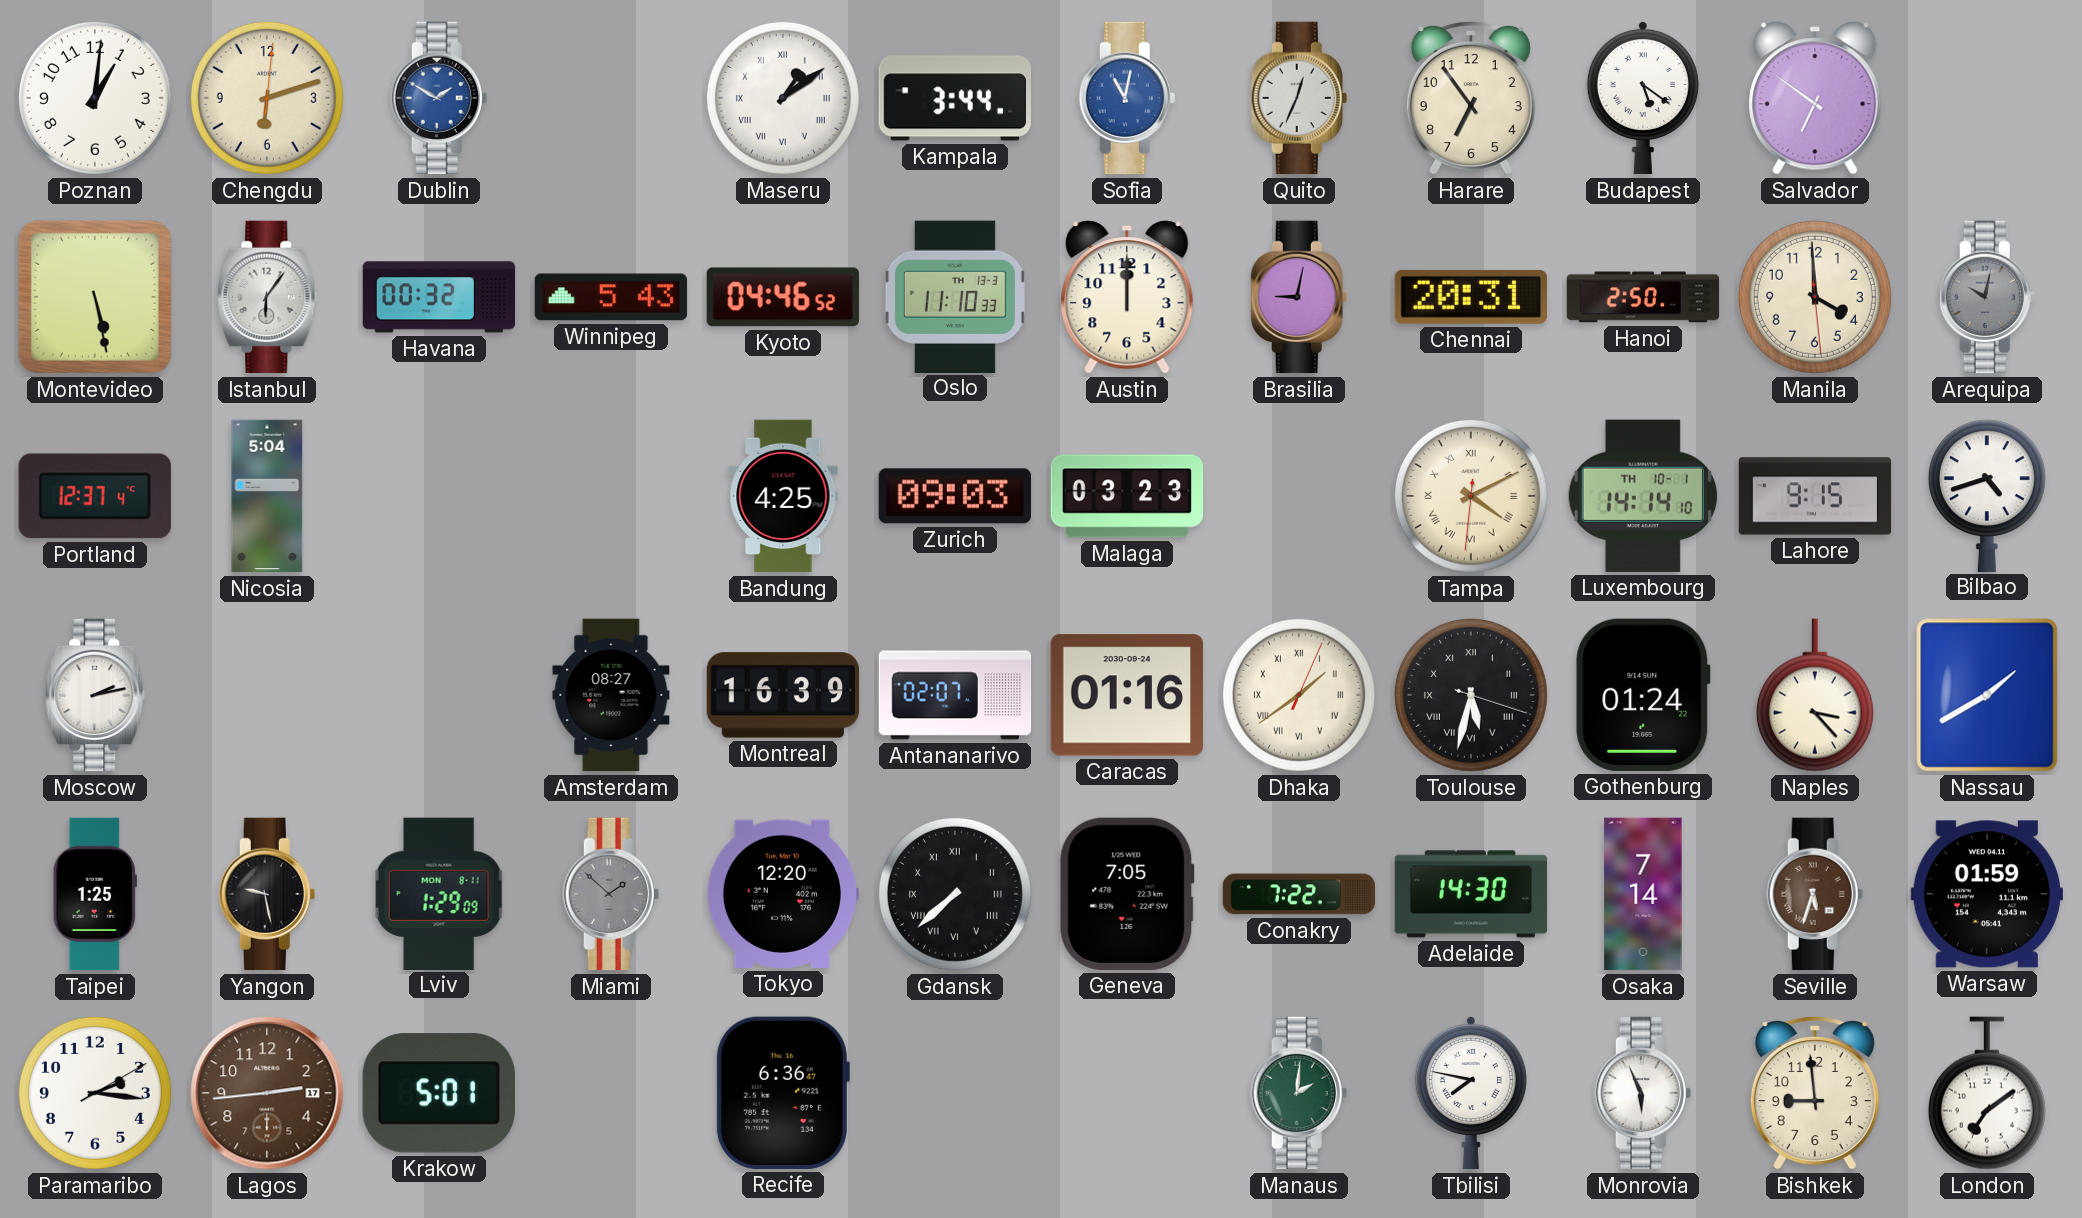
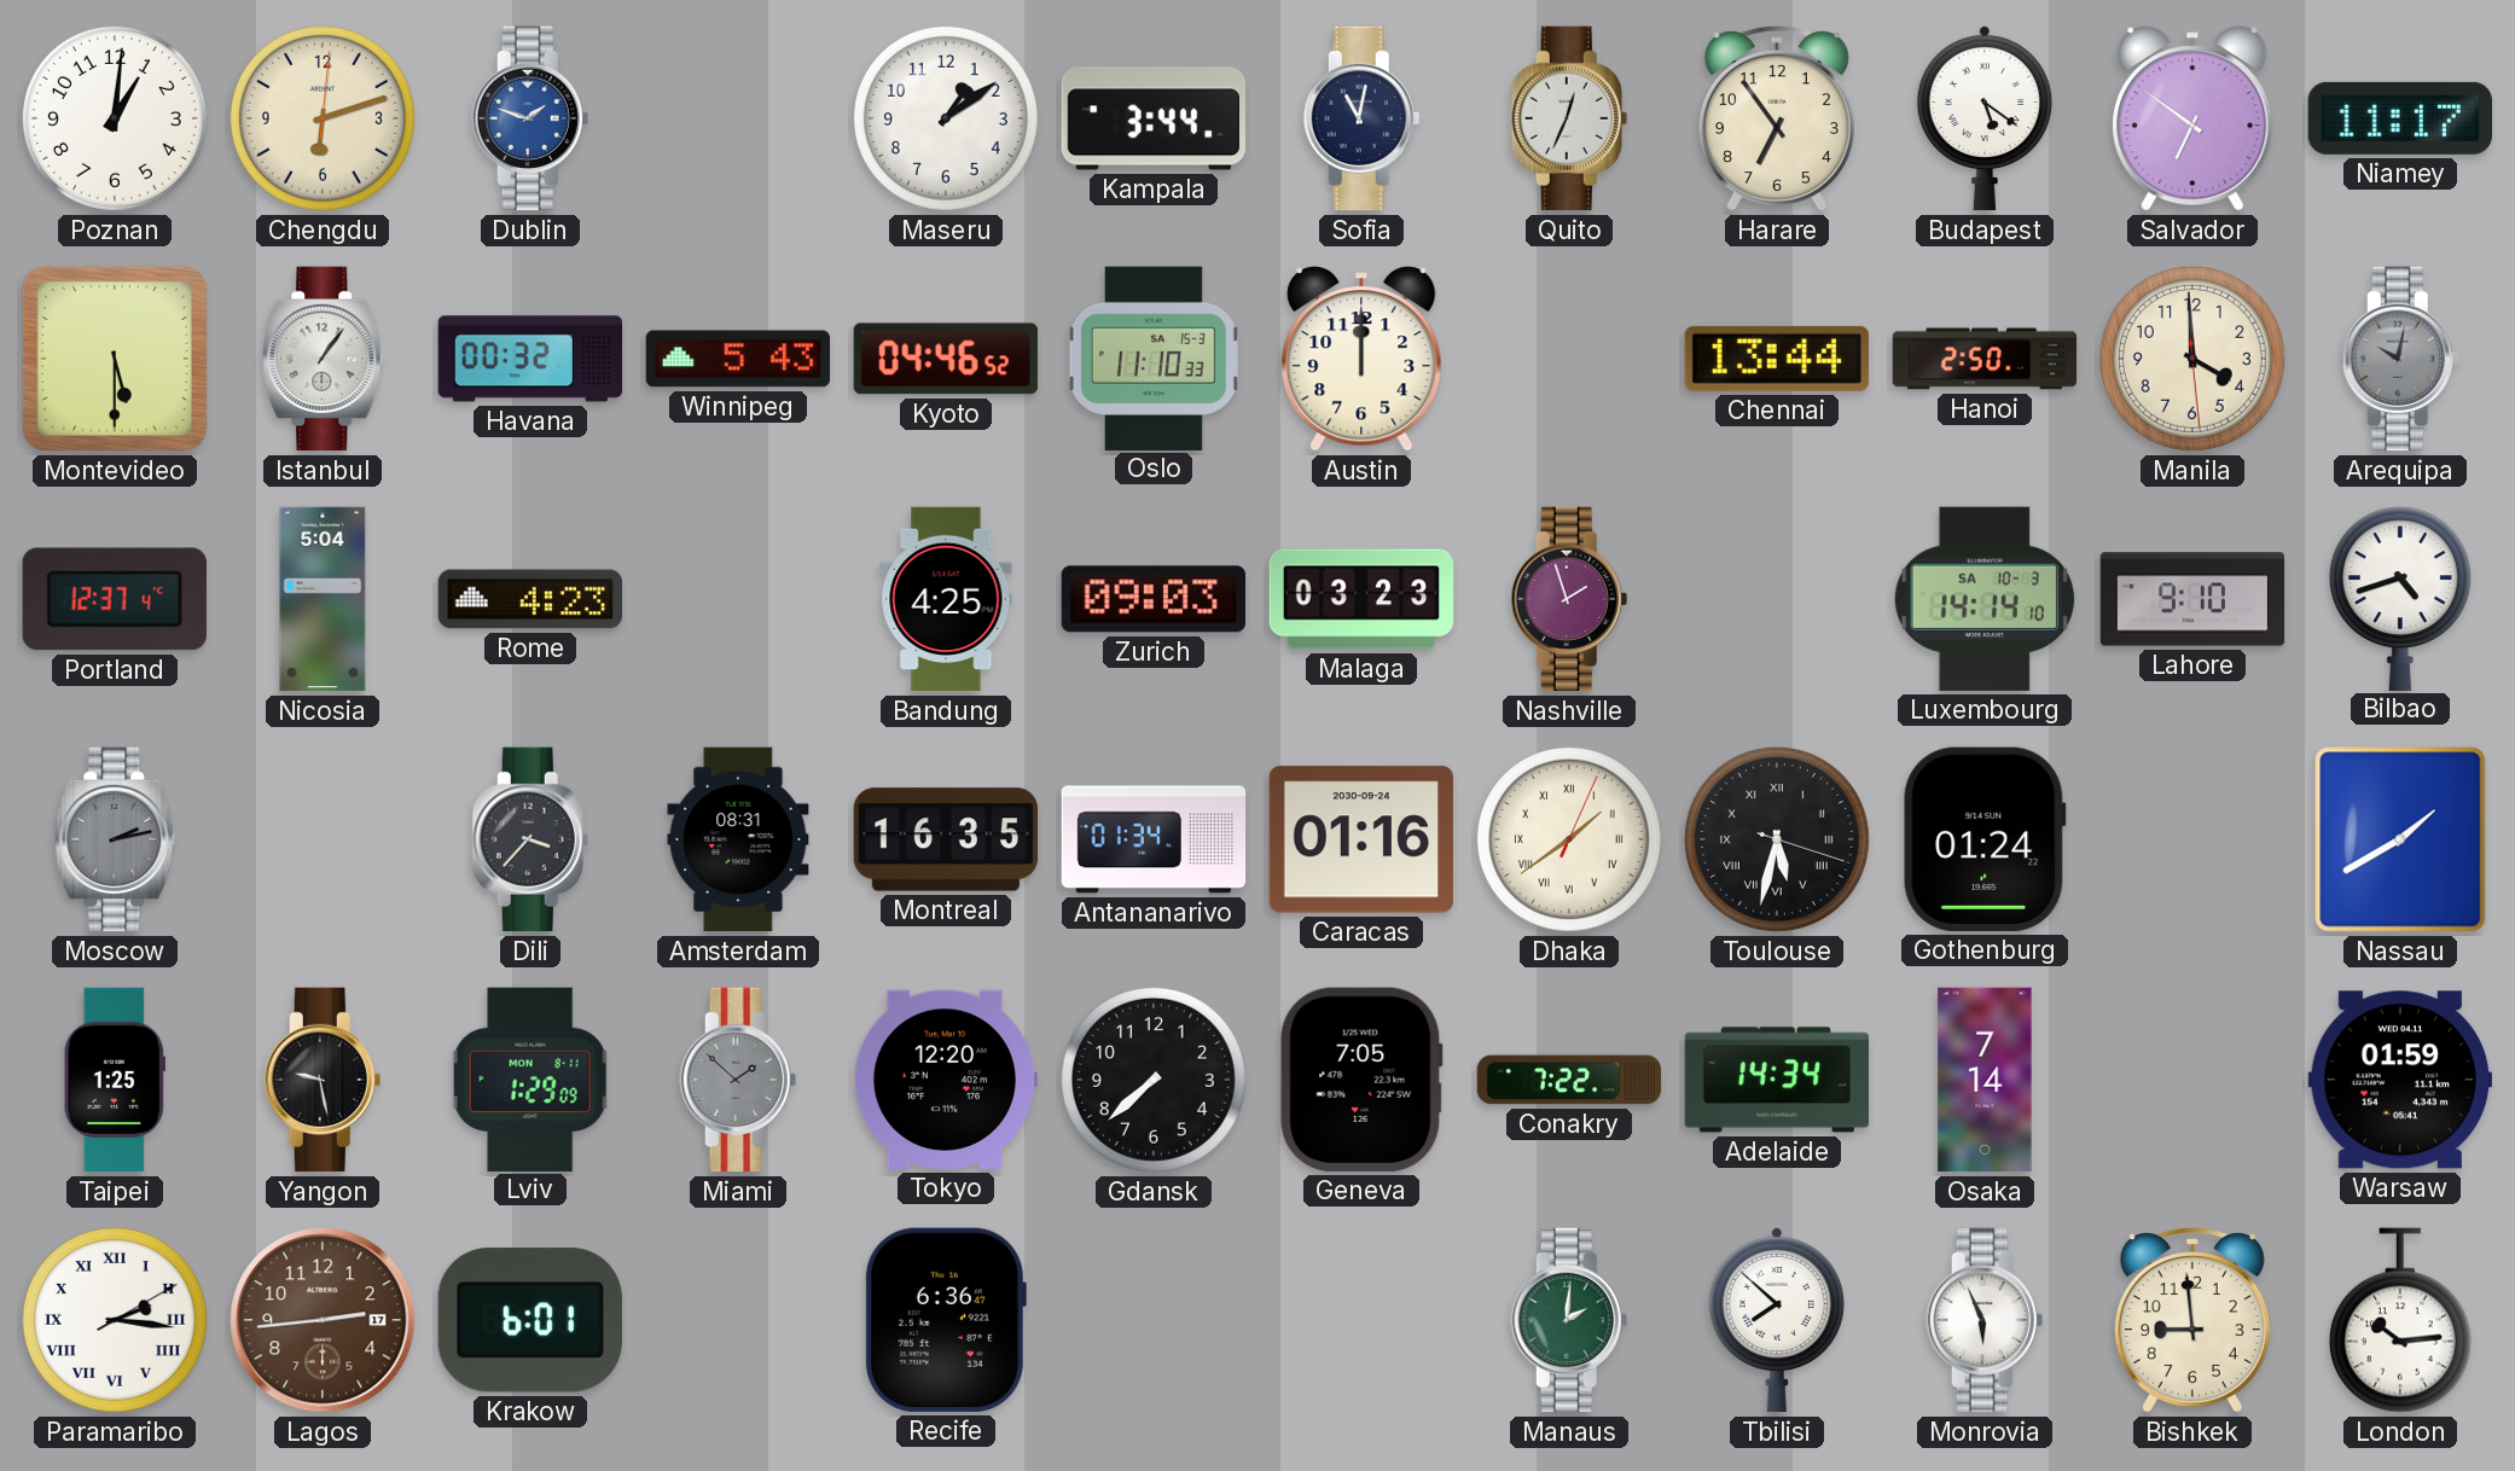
Dublin: 1:50 -> 1:48
Maseru numerals: Roman -> Arabic
Sofia dial: blue -> navy
Niamey: none -> 11:17
Montevideo: 5:28 -> 5:30
Istanbul: 6:06 -> 1:06
Oslo date: TH 13-3 -> SA 15-3
Brasilia: 9:02 -> none
Chennai: 20:31 -> 13:44
Rome: none -> 4:23
Nashville: none -> 1:57
Tampa: 4:10 -> none
Luxembourg date: TH 10-1 -> SA 10-3
Lahore: 9:15 -> 9:10
Moscow dial: white -> grey
Dili: none -> 3:37
Amsterdam: 08:27 -> 08:31
Montreal: 16:39 -> 16:35
Antananarivo: 02:07 -> 01:34
Naples: 3:23 -> none
Gdansk numerals: Roman -> Arabic
Adelaide: 14:30 -> 14:34
Seville: 5:33 -> none
Paramaribo numerals: Arabic -> Roman
Krakow: 5:01 -> 6:01
Tbilisi: 7:47 -> 7:52
London: 7:09 -> 10:14
